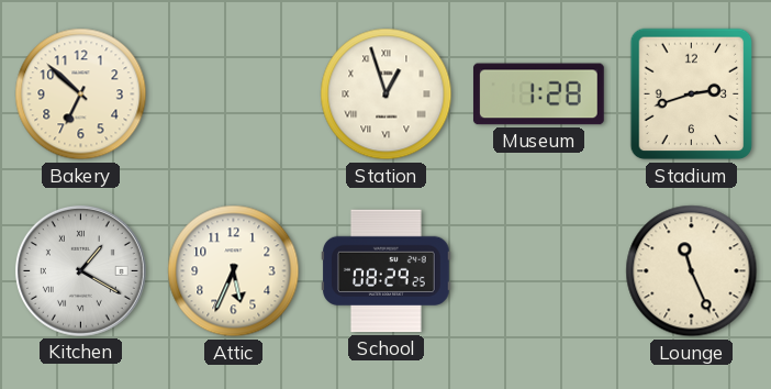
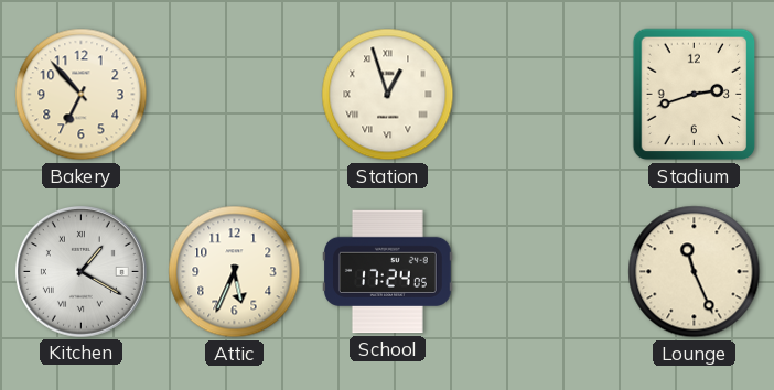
Bakery: 6:52 -> 6:53
Museum: 1:28 -> none
School: 08:29 -> 17:24
